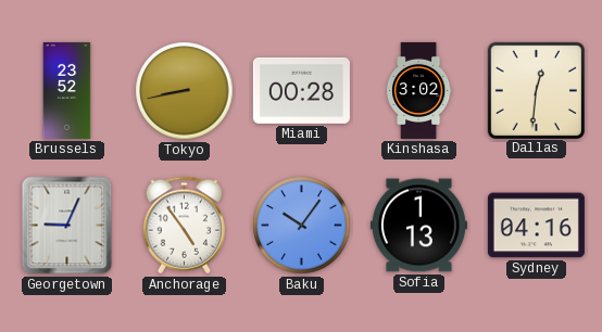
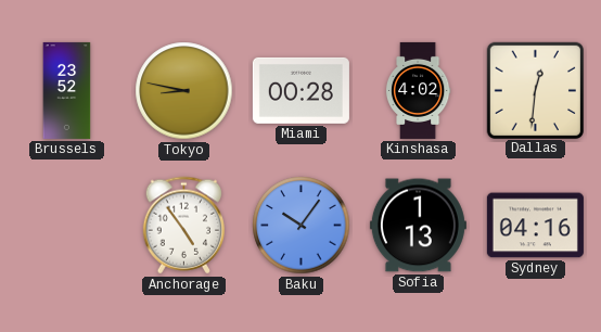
Tokyo: 8:43 -> 8:47
Kinshasa: 3:02 -> 4:02
Georgetown: 9:04 -> none
